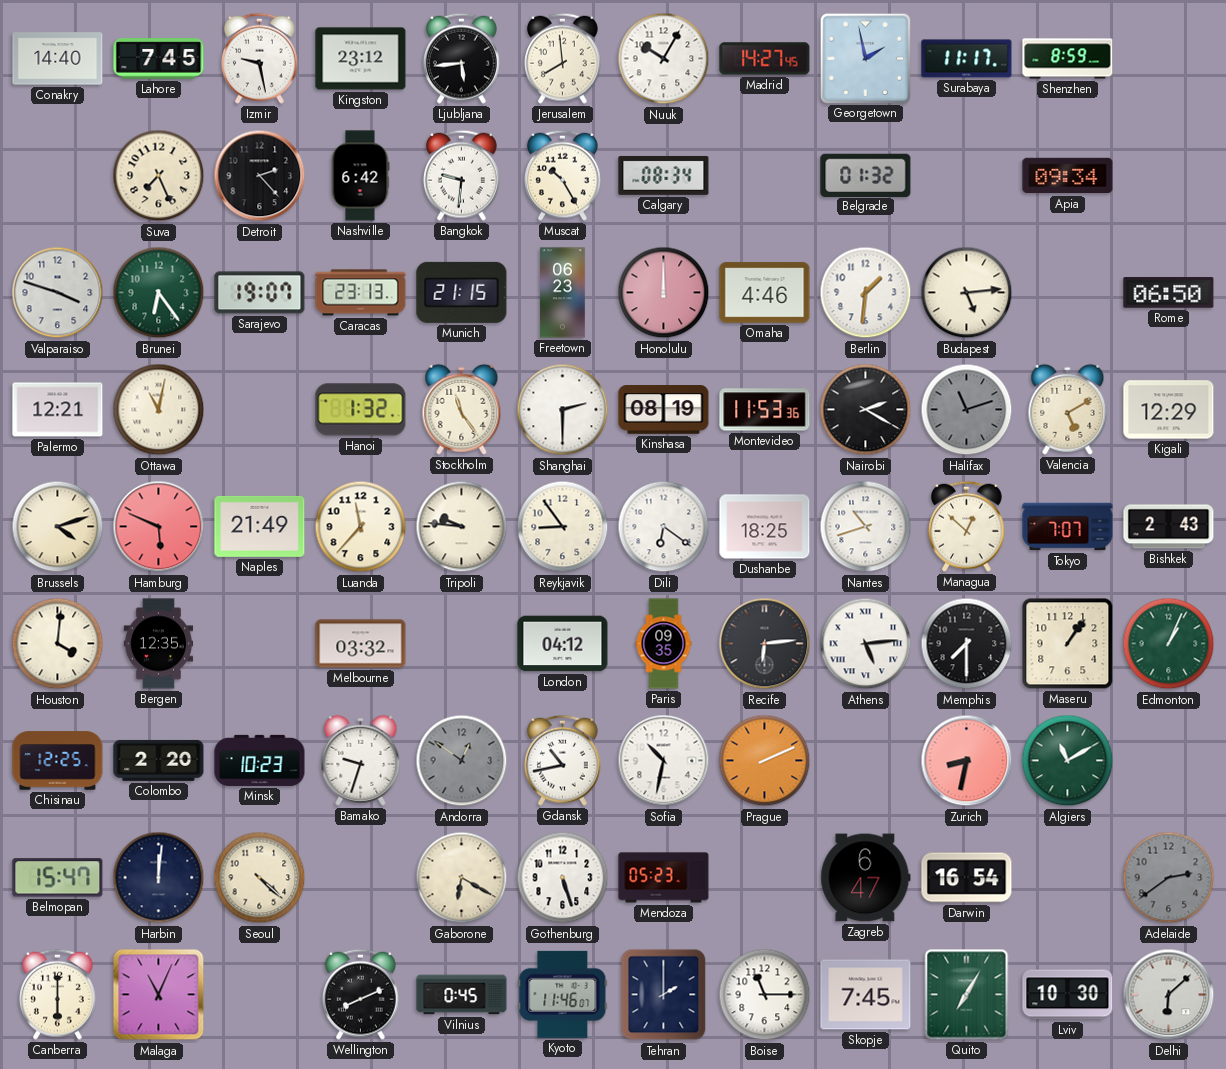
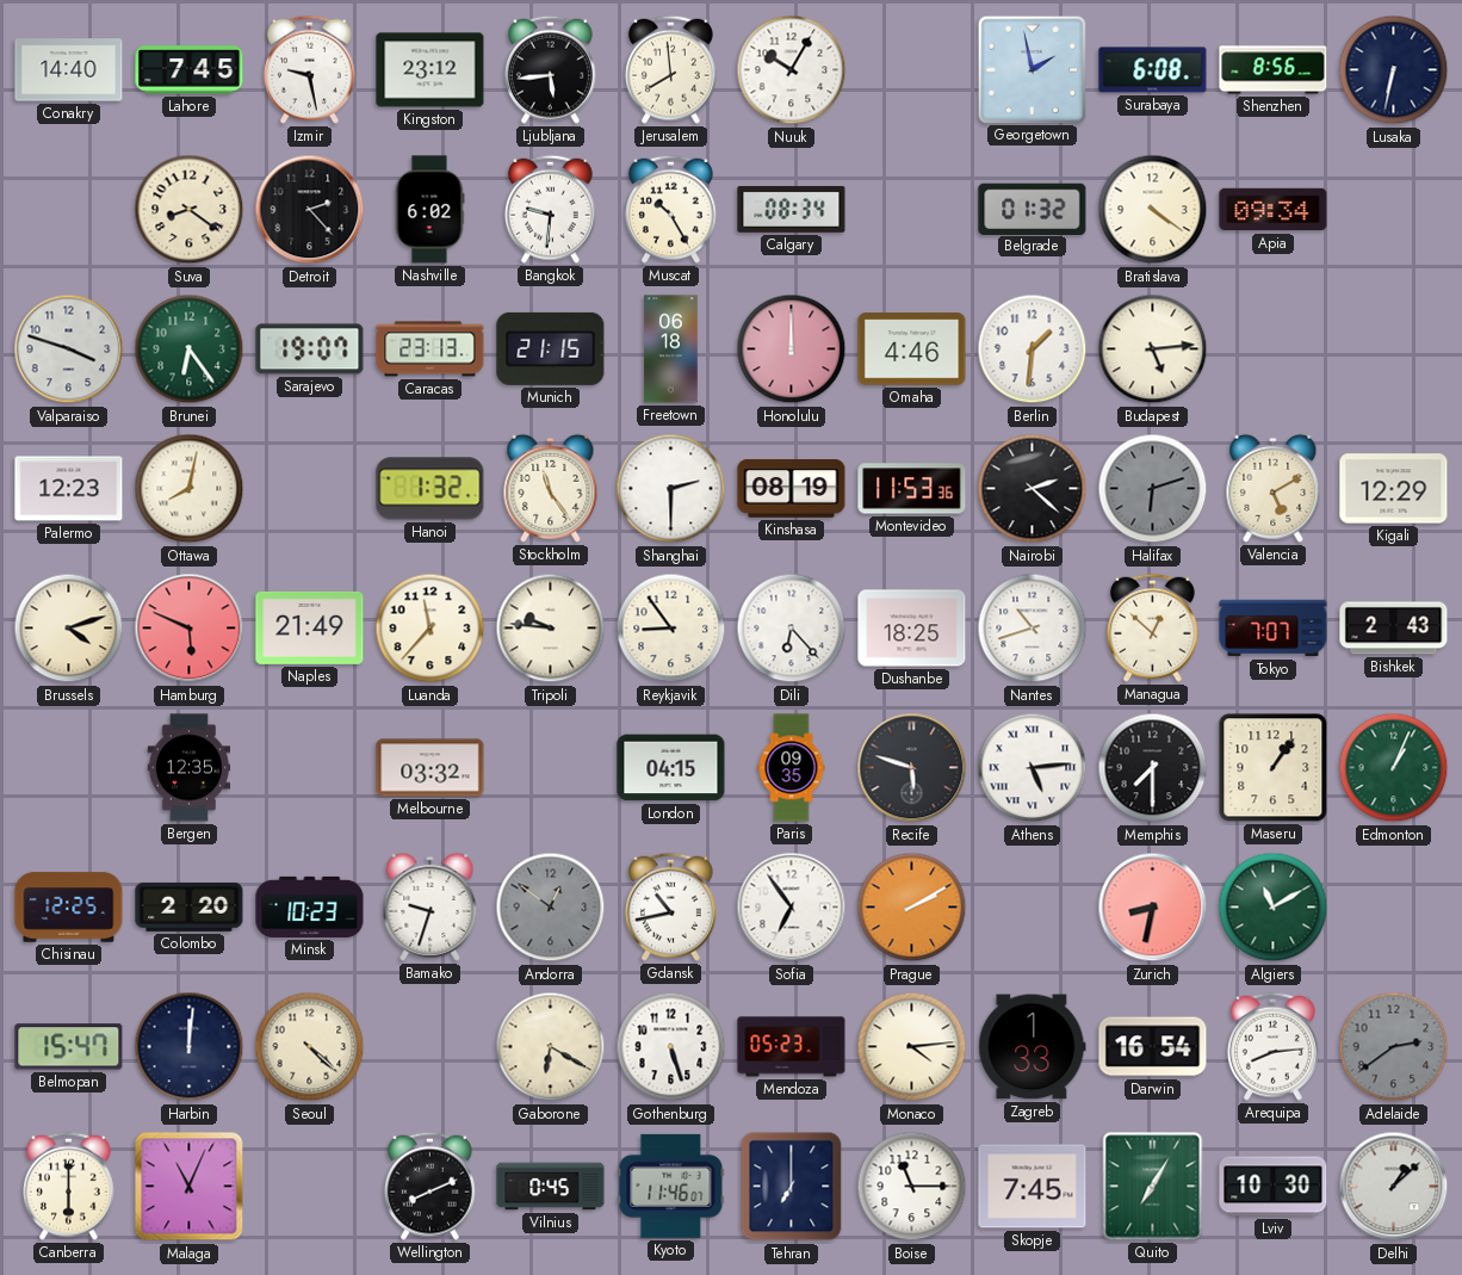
Madrid: 14:27 -> none
Surabaya: 11:17 -> 6:08
Shenzhen: 8:59 -> 8:56
Lusaka: none -> 6:32
Suva: 7:26 -> 8:21
Nashville: 6:42 -> 6:02
Bratislava: none -> 4:21
Freetown: 06:23 -> 06:18
Rome: 06:50 -> none
Palermo: 12:21 -> 12:23
Ottawa: 11:02 -> 8:02
Nairobi: 2:20 -> 2:22
Halifax: 11:12 -> 6:12
Dili: 6:21 -> 6:23
Houston: 4:01 -> none
London: 04:12 -> 04:15
Recife: 6:14 -> 5:48
Sofia: 10:32 -> 6:54
Prague: 2:11 -> 2:10
Monaco: none -> 4:14
Zagreb: 6:47 -> 1:33
Arequipa: none -> 8:14
Tehran: 2:00 -> 7:00
Delhi: 6:08 -> 1:08
